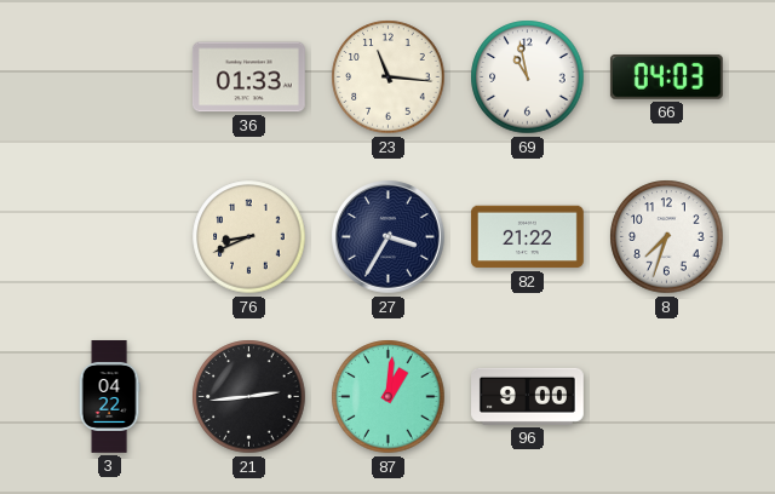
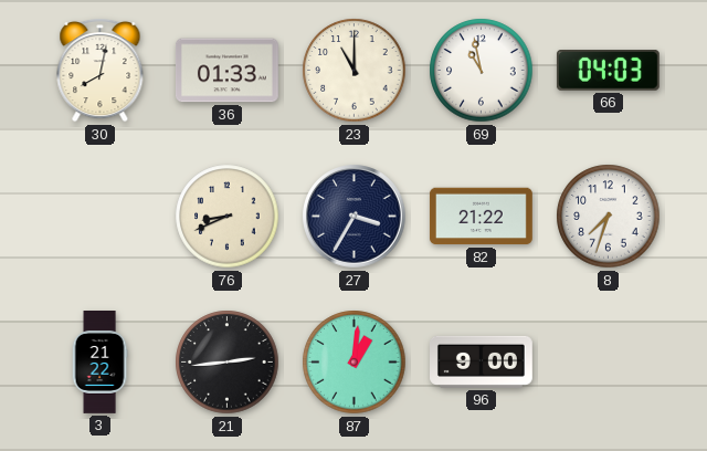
30: none -> 8:02
23: 11:16 -> 11:00
3: 04:22 -> 21:22
